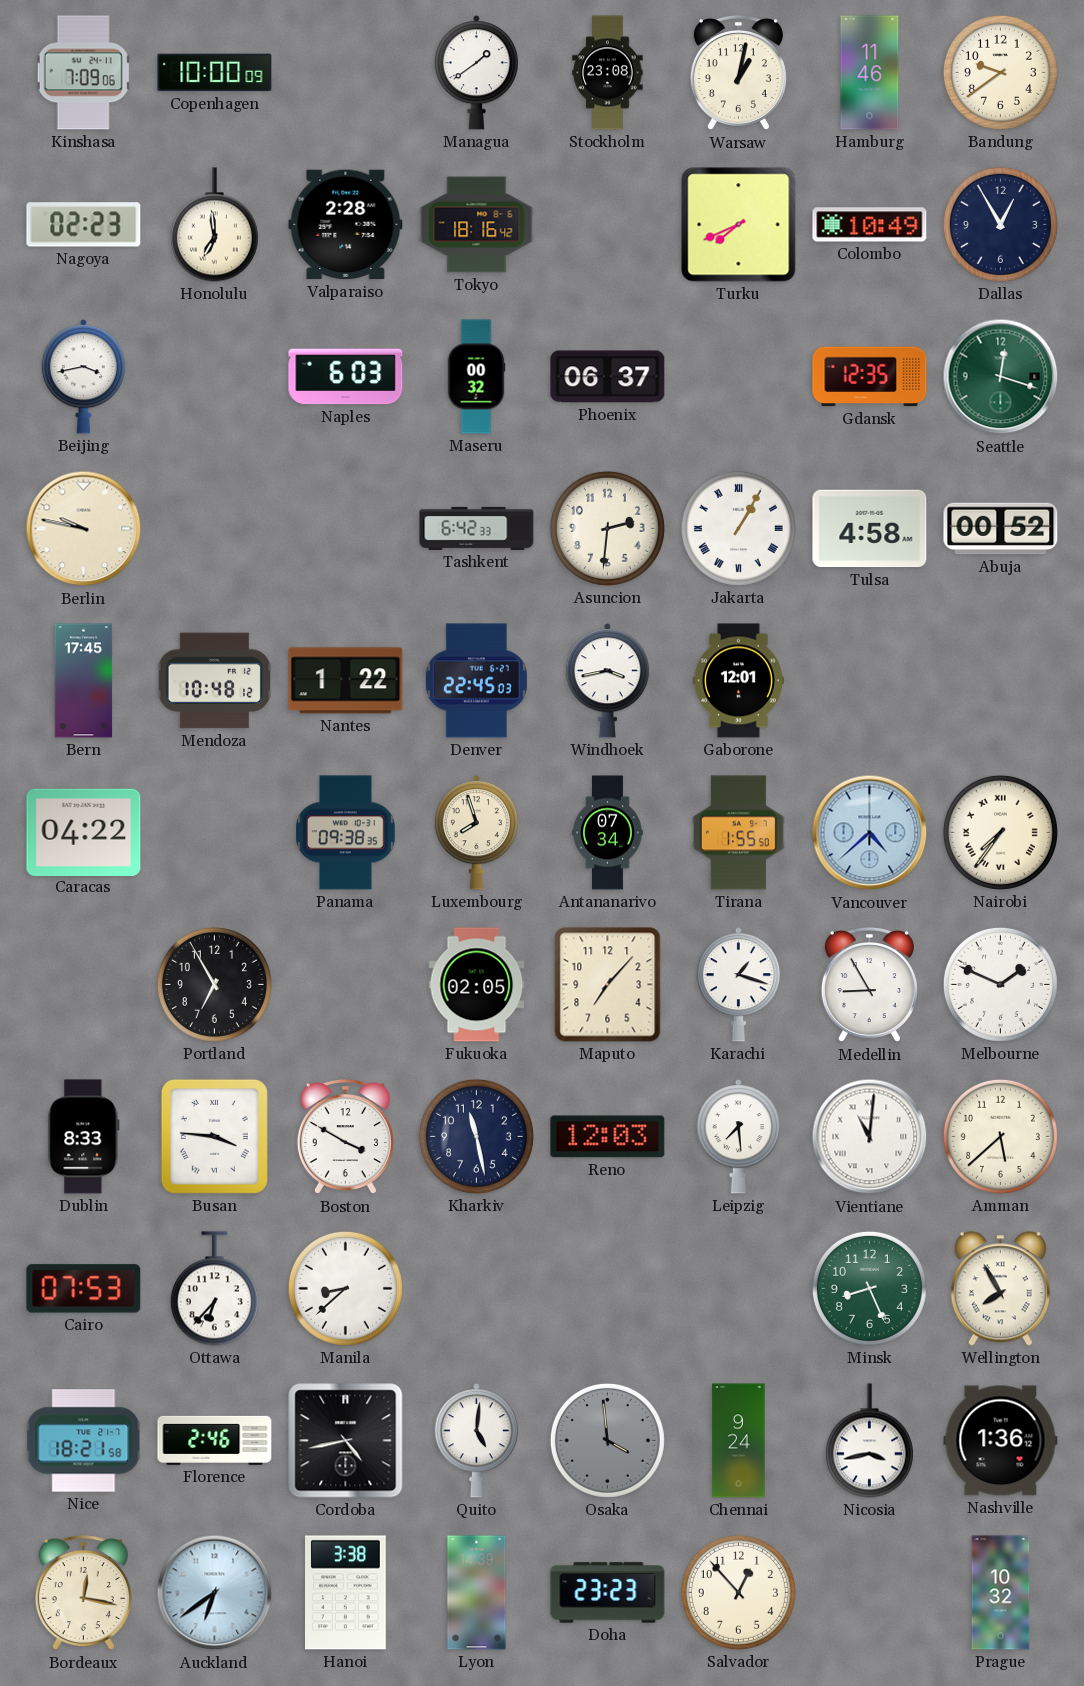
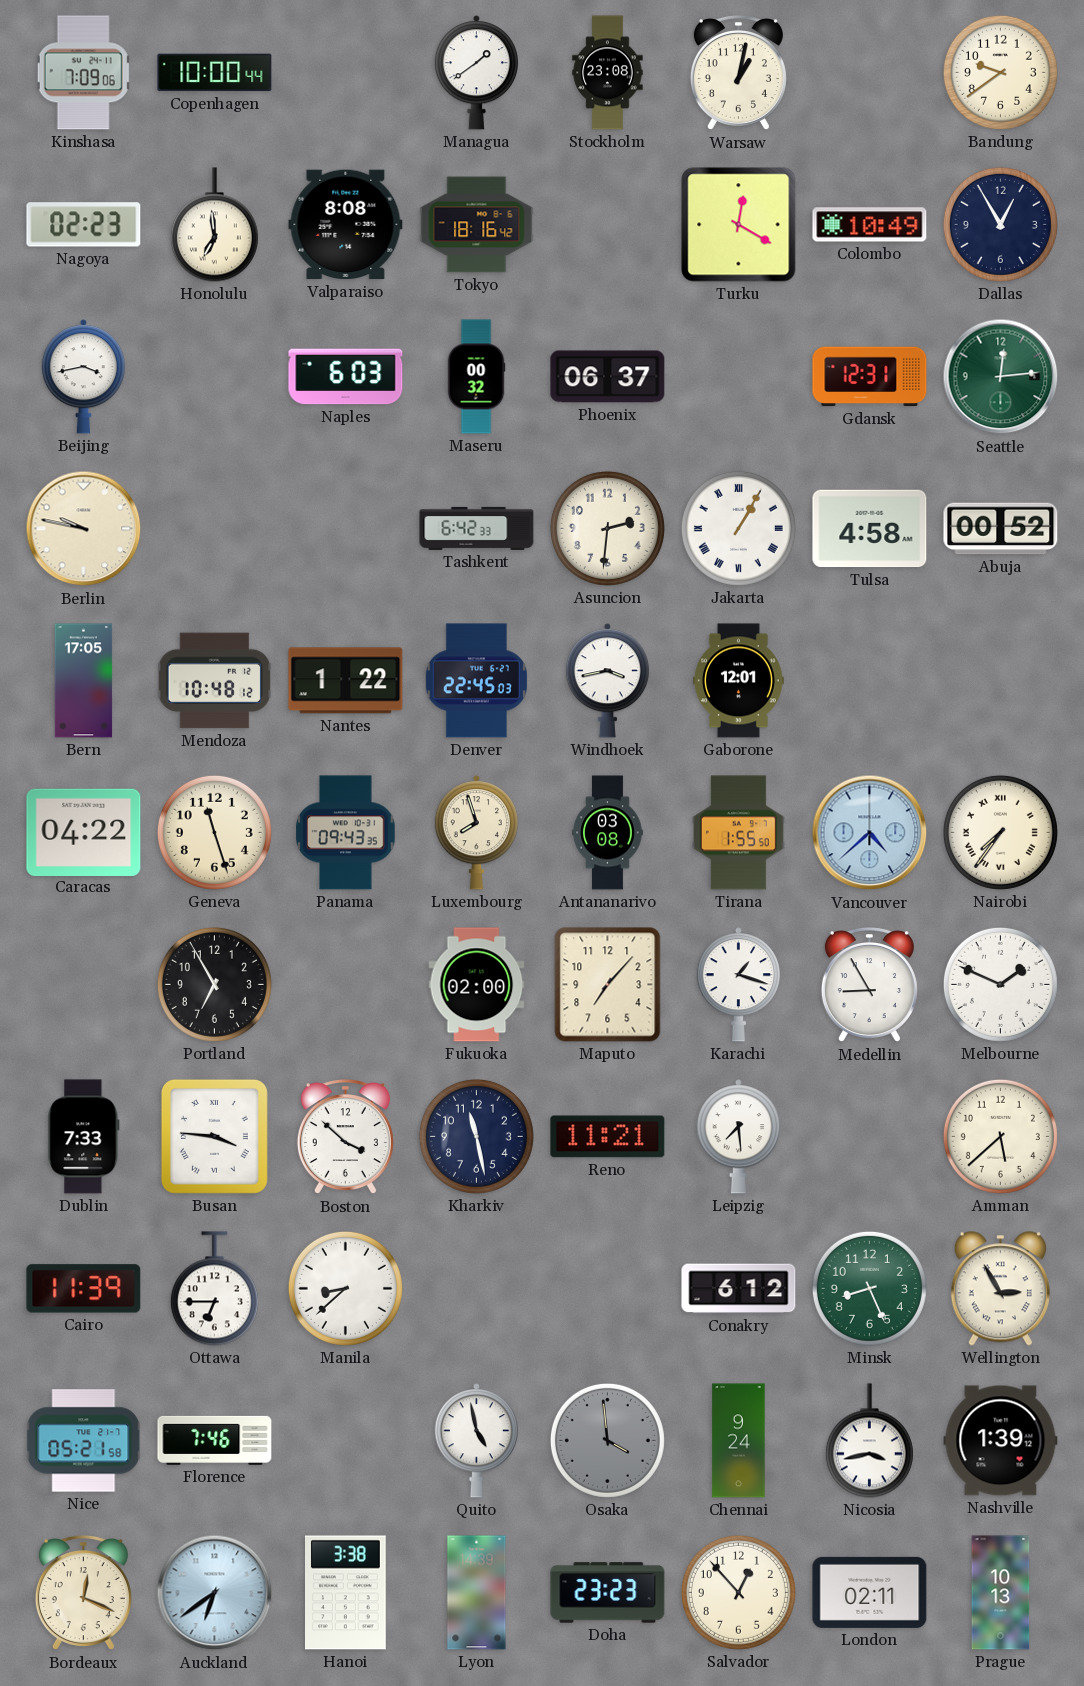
Copenhagen: 10:00:09 -> 10:00:44
Hamburg: 11:46 -> none
Valparaiso: 2:28 -> 8:08
Turku: 7:41 -> 12:20
Gdansk: 12:35 -> 12:31
Seattle: 12:18 -> 12:14
Bern: 17:45 -> 17:05
Geneva: none -> 11:27
Panama: 09:38 -> 09:43
Antananarivo: 07:34 -> 03:08
Fukuoka: 02:05 -> 02:00
Dublin: 8:33 -> 7:33
Boston: 3:50 -> 3:52
Reno: 12:03 -> 11:21
Vientiane: 11:01 -> none
Cairo: 07:53 -> 11:39
Ottawa: 6:37 -> 6:45
Conakry: none -> 6:12
Wellington: 7:55 -> 2:55
Nice: 18:21 -> 05:21
Florence: 2:46 -> 7:46
Cordoba: 4:43 -> none
Quito: 5:01 -> 4:58
Nashville: 1:36 -> 1:39
Bordeaux: 12:17 -> 12:19
London: none -> 02:11
Prague: 10:32 -> 10:13
